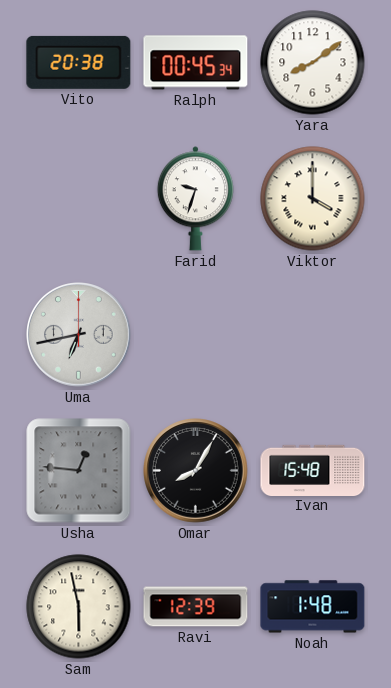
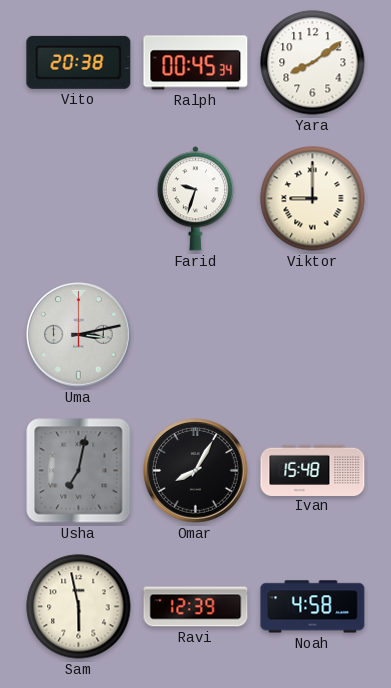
Viktor: 4:00 -> 9:00
Uma: 6:43 -> 3:13
Usha: 12:46 -> 7:02
Noah: 1:48 -> 4:58
